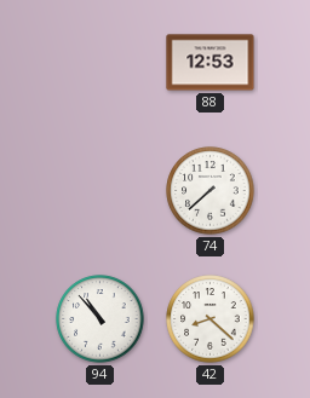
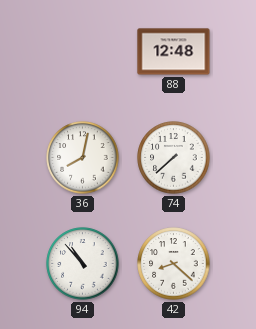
88: 12:53 -> 12:48
36: none -> 8:02
